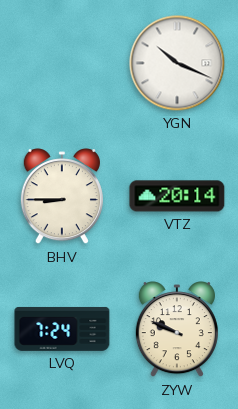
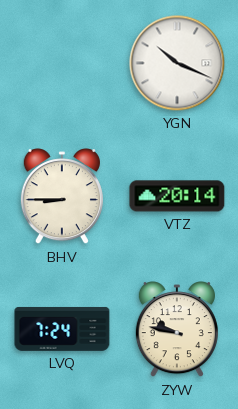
ZYW: 9:49 -> 9:47
